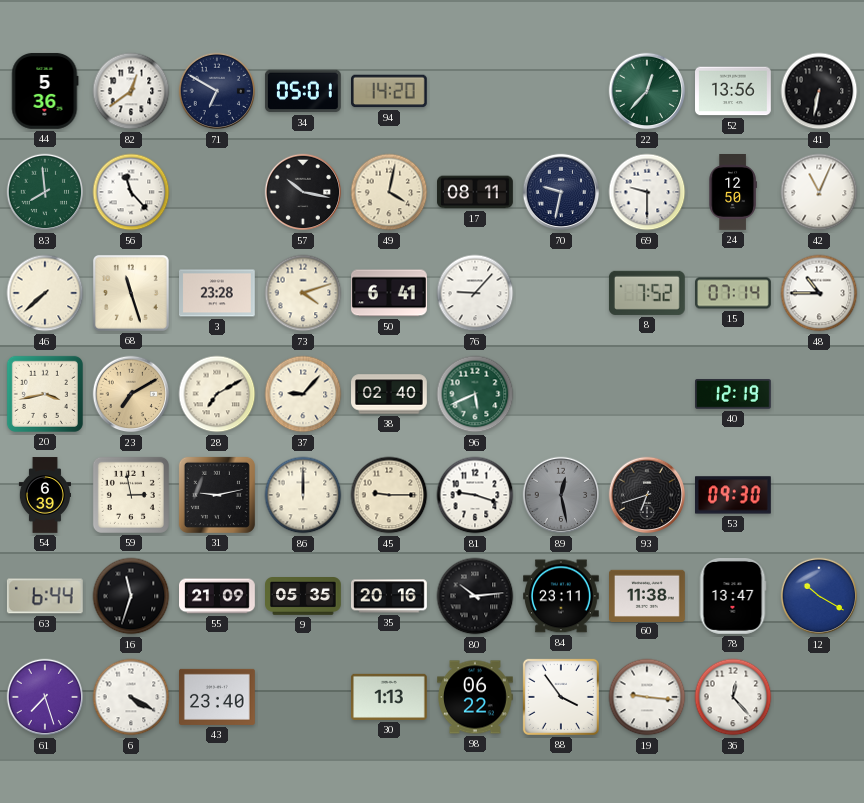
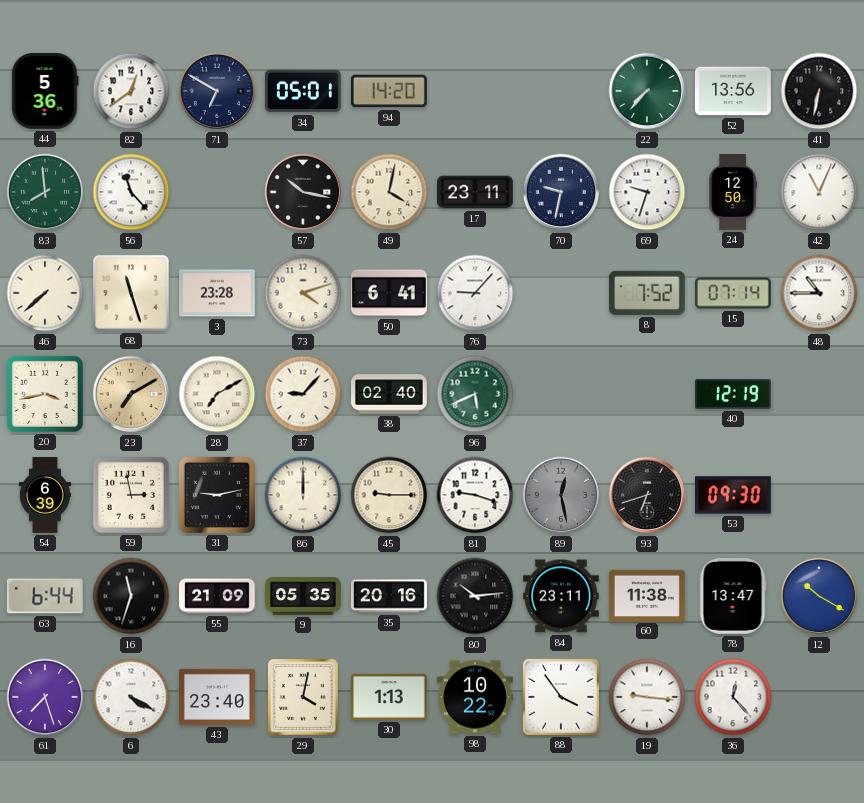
22: 12:37 -> 7:37
17: 08:11 -> 23:11
69: 9:30 -> 9:33
29: none -> 4:02
98: 06:22 -> 10:22
